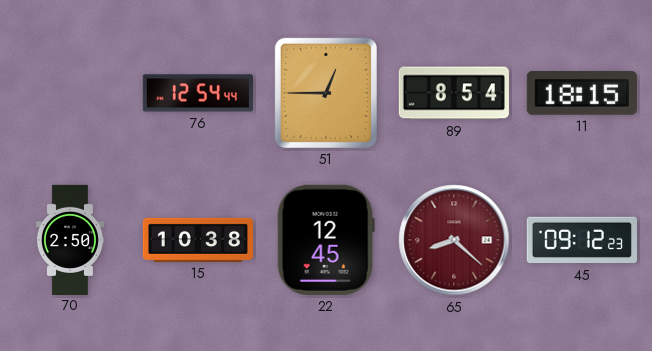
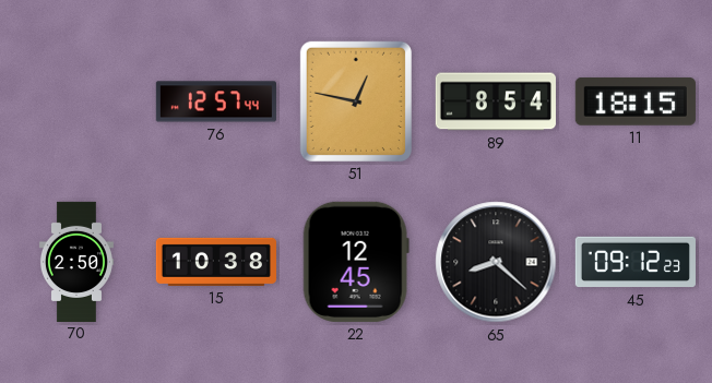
76: 12:54 -> 12:57
51: 12:45 -> 12:47
65 dial: burgundy -> black
